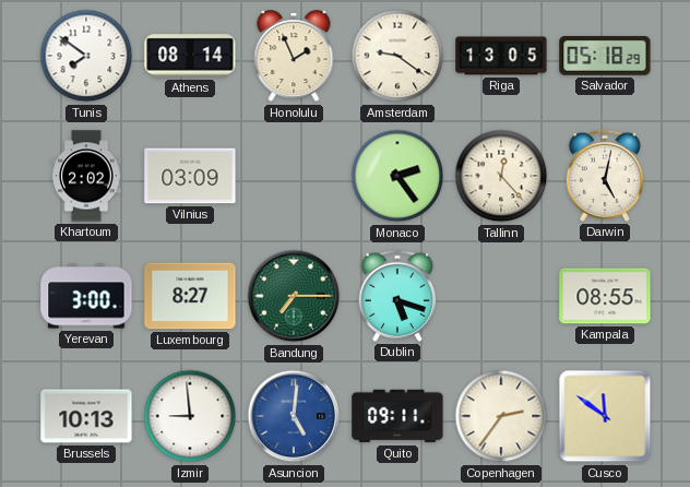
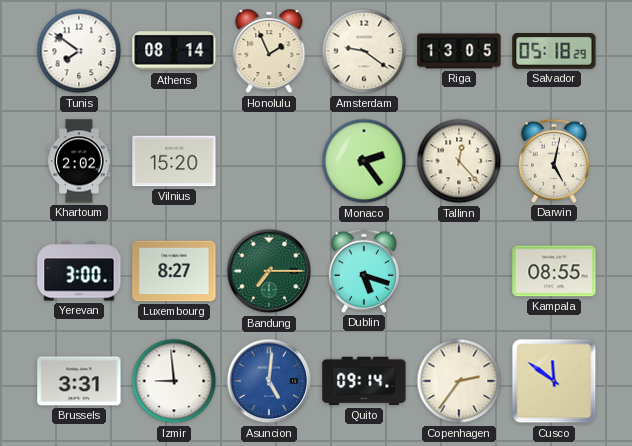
Vilnius: 03:09 -> 15:20
Brussels: 10:13 -> 3:31
Quito: 09:11 -> 09:14
